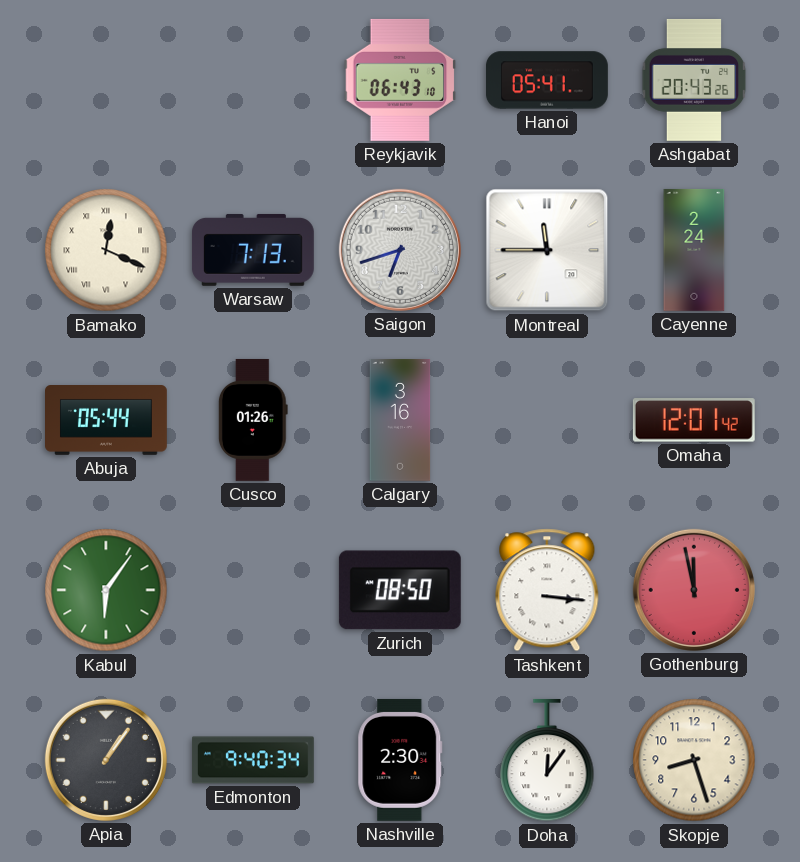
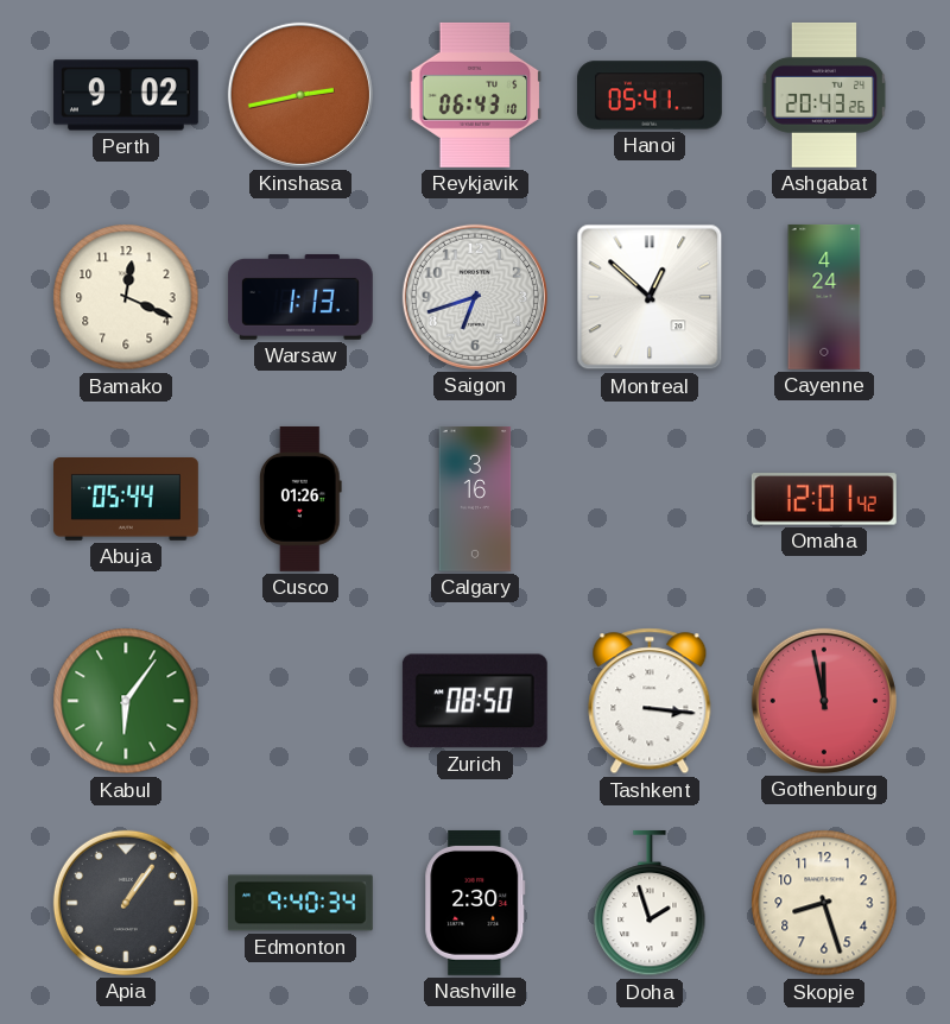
Perth: none -> 9:02
Kinshasa: none -> 2:43
Bamako numerals: Roman -> Arabic
Warsaw: 7:13 -> 1:13
Montreal: 11:45 -> 12:52
Cayenne: 2:24 -> 4:24
Doha: 12:06 -> 1:57
